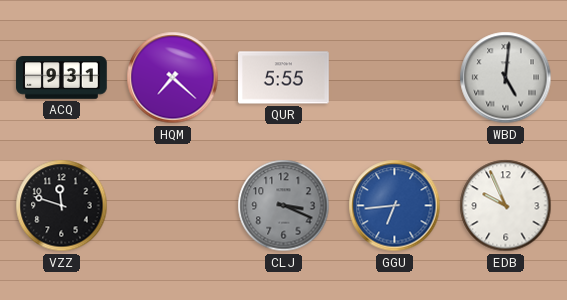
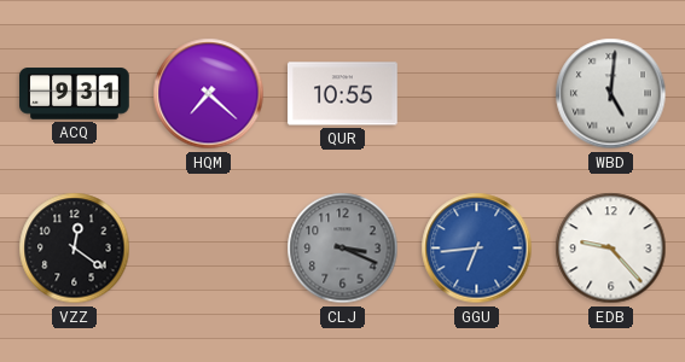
QUR: 5:55 -> 10:55
VZZ: 11:48 -> 12:21
EDB: 9:56 -> 9:23
